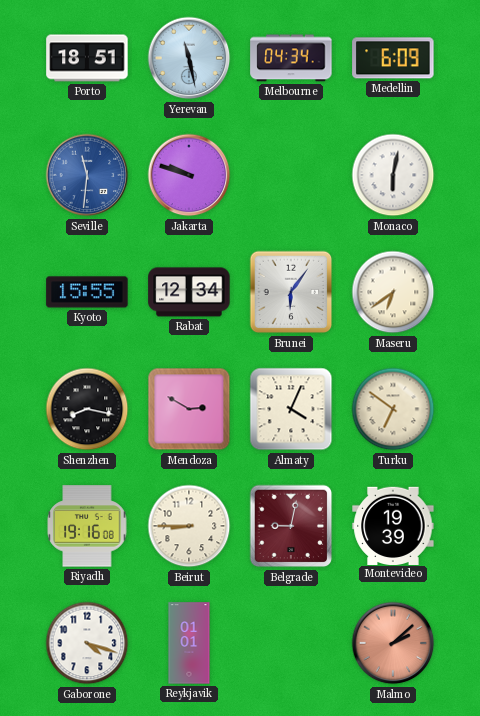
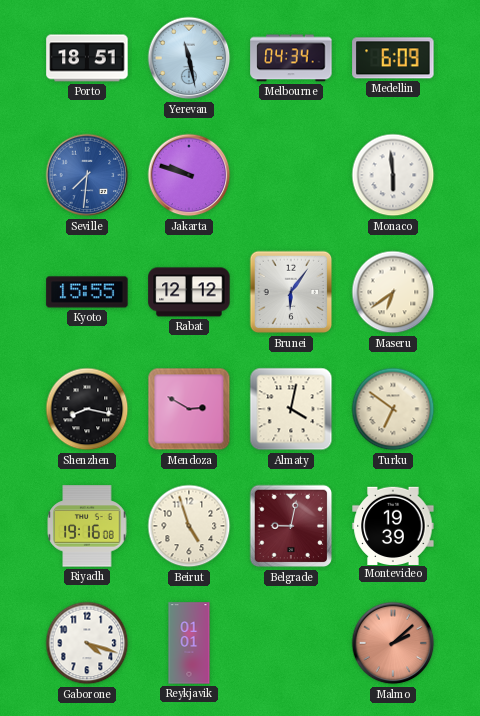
Seville: 11:31 -> 7:31
Monaco: 6:02 -> 5:59
Rabat: 12:34 -> 12:12
Almaty: 4:04 -> 4:02
Beirut: 8:45 -> 4:57
